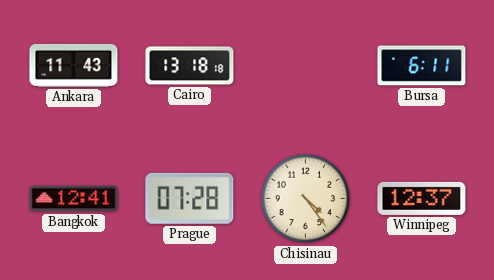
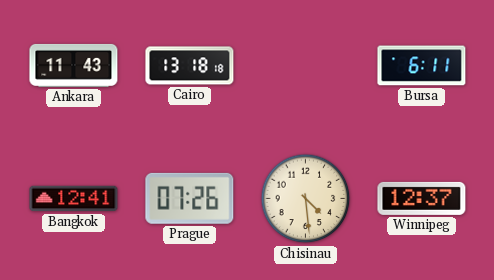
Prague: 07:28 -> 07:26
Chisinau: 4:24 -> 4:29
